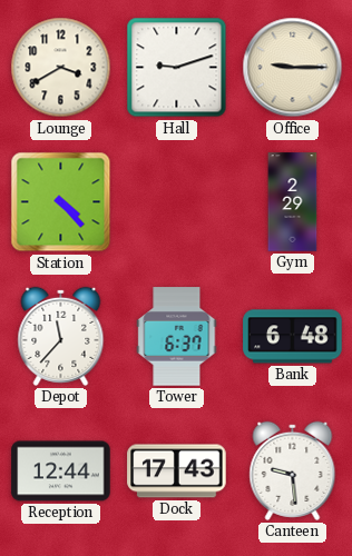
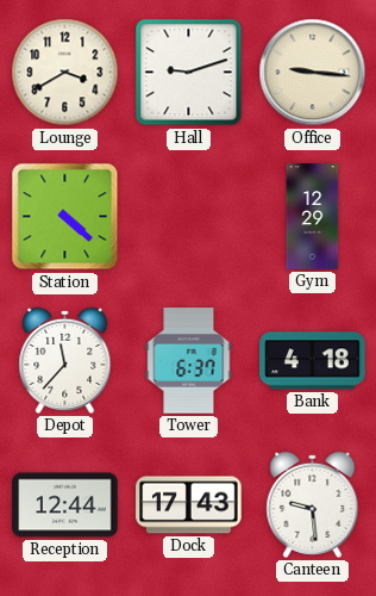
Office: 9:15 -> 9:16
Station: 4:23 -> 4:22
Gym: 2:29 -> 12:29
Bank: 6:48 -> 4:18
